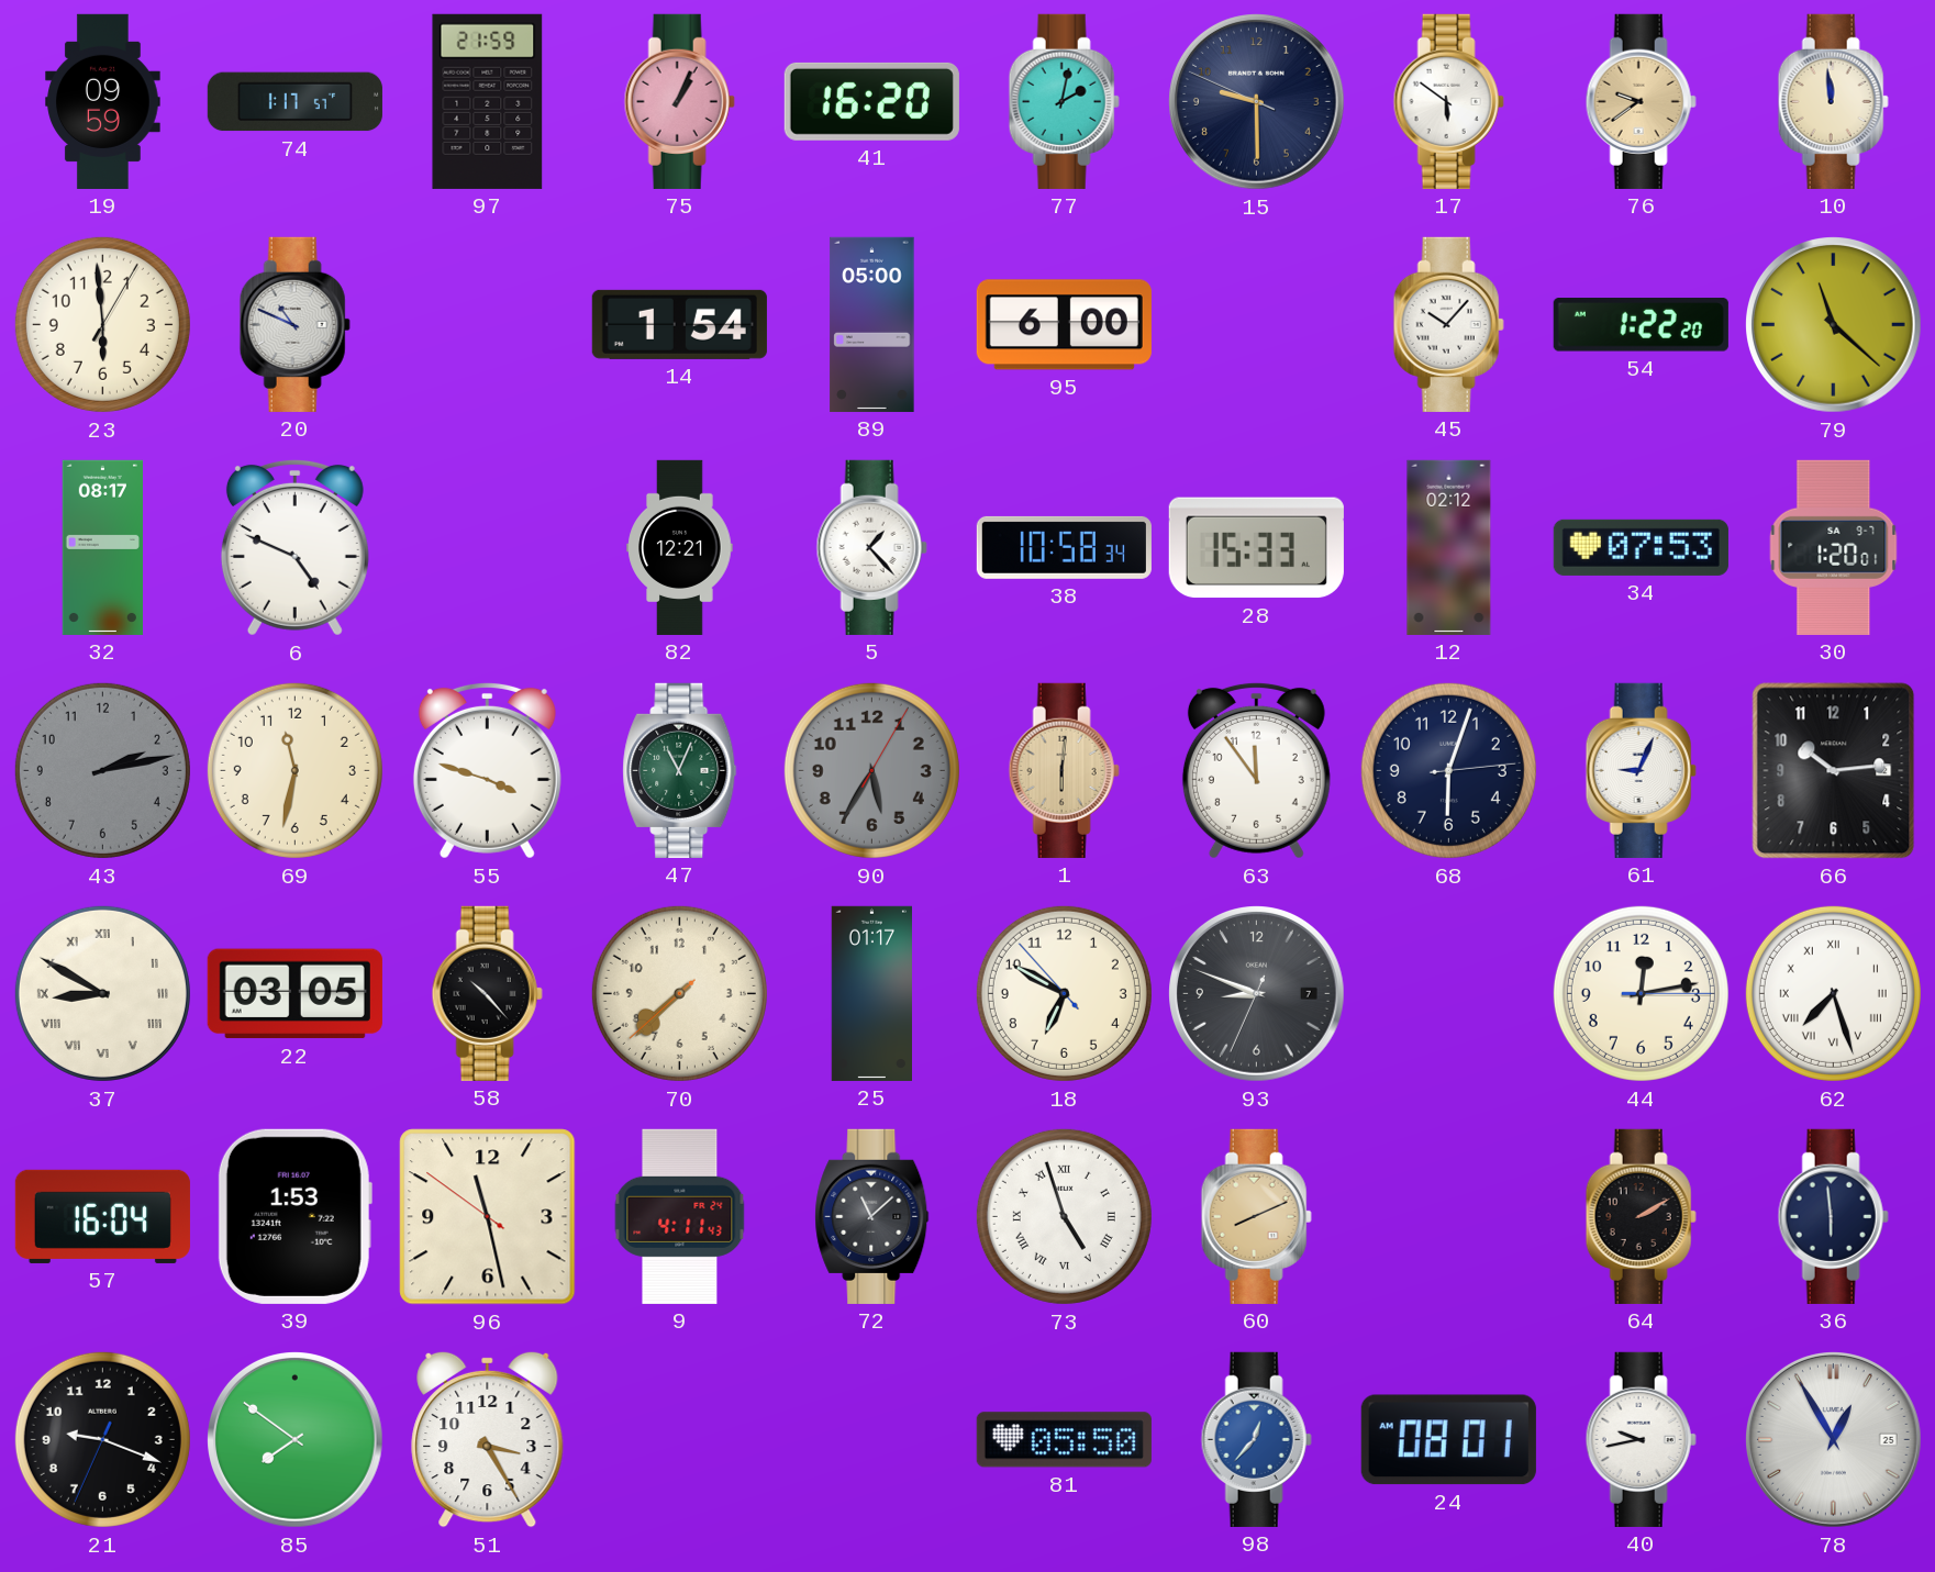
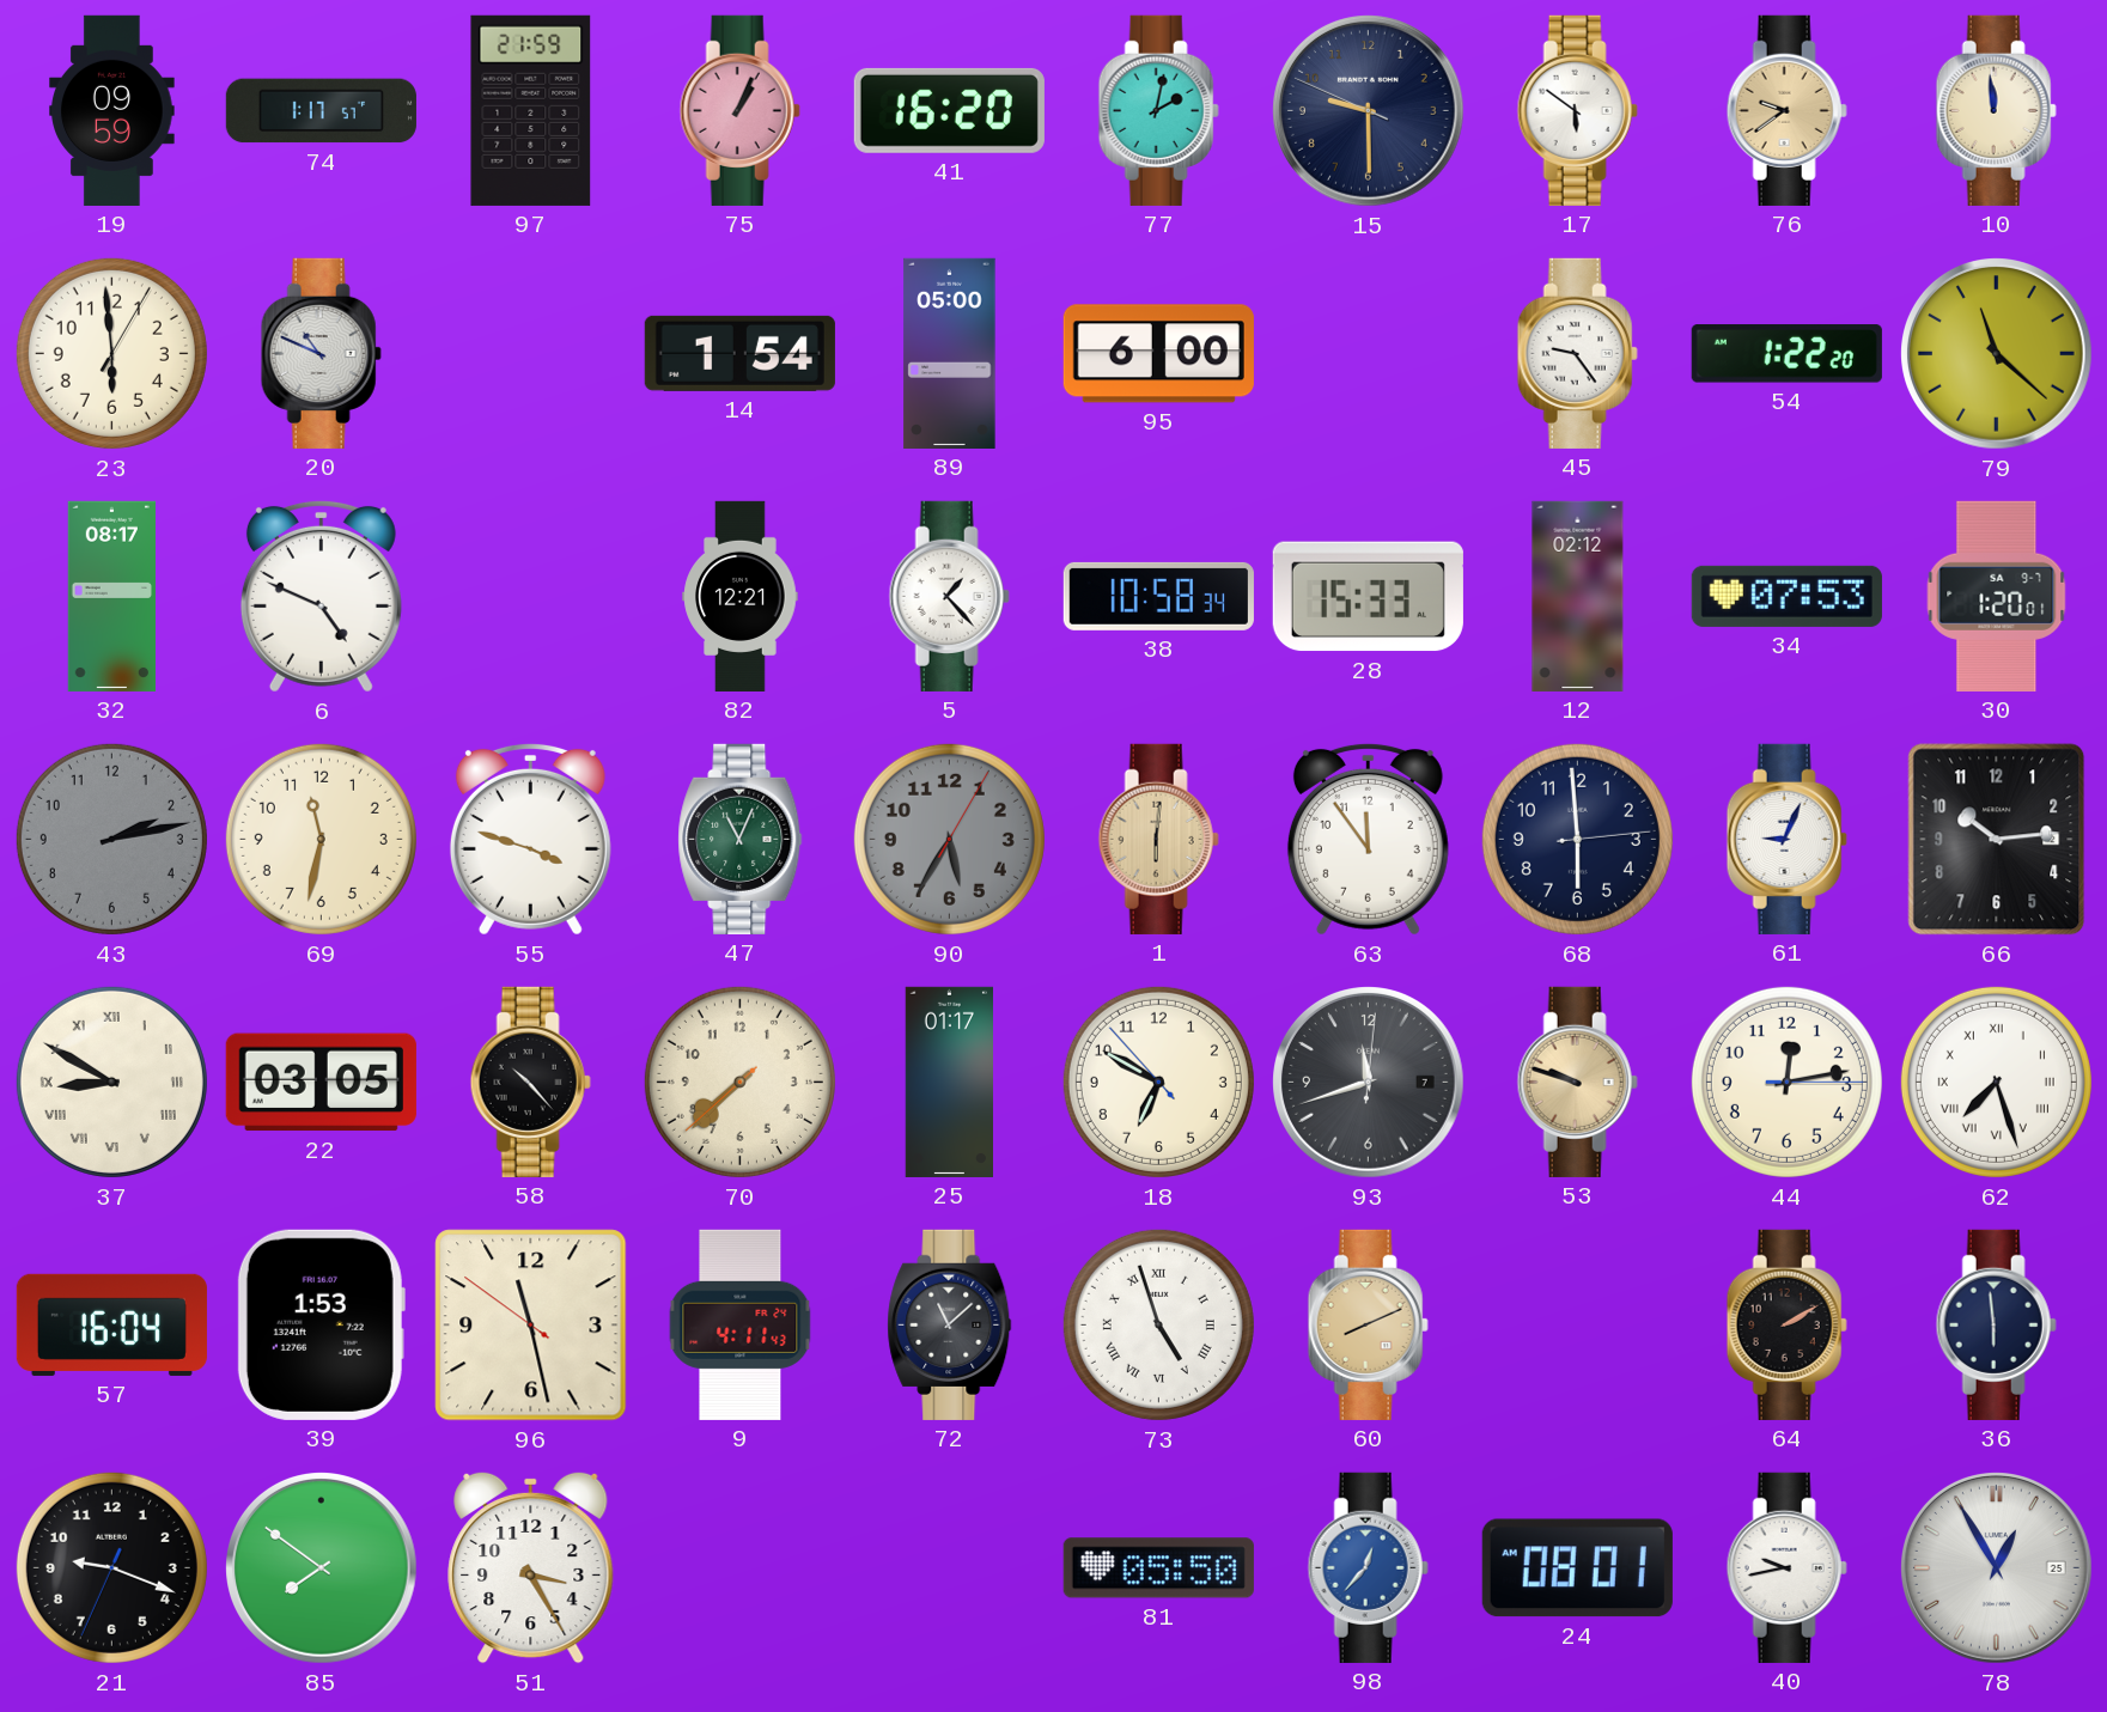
45: 10:07 -> 9:24
68: 6:03 -> 5:59
93: 8:48 -> 11:42
53: none -> 9:48
